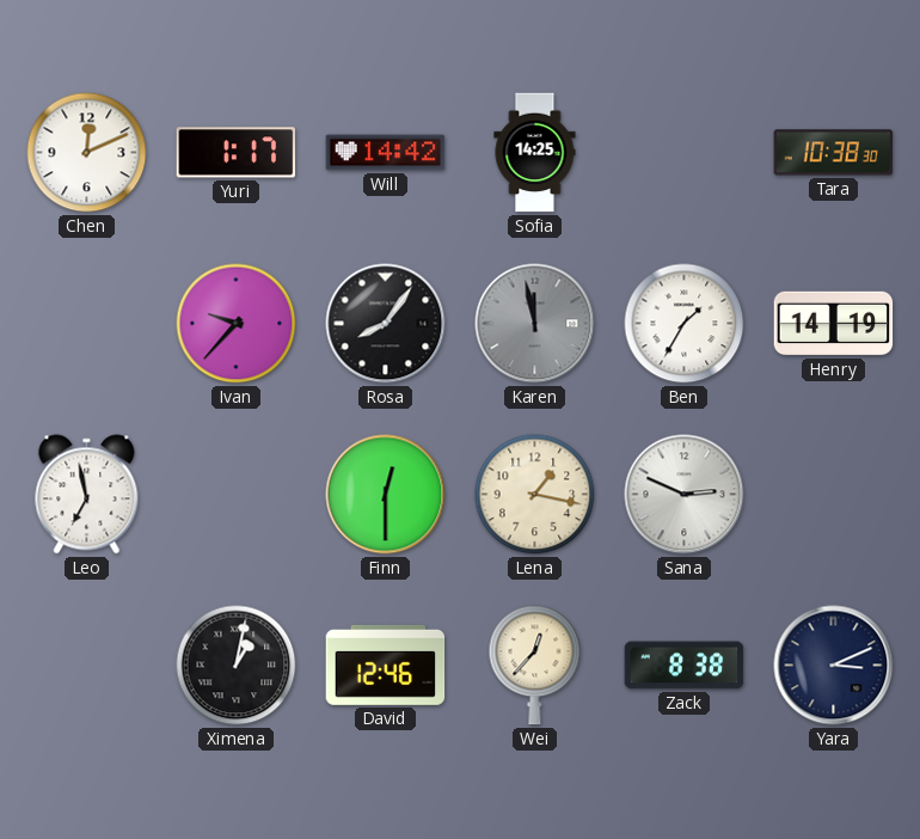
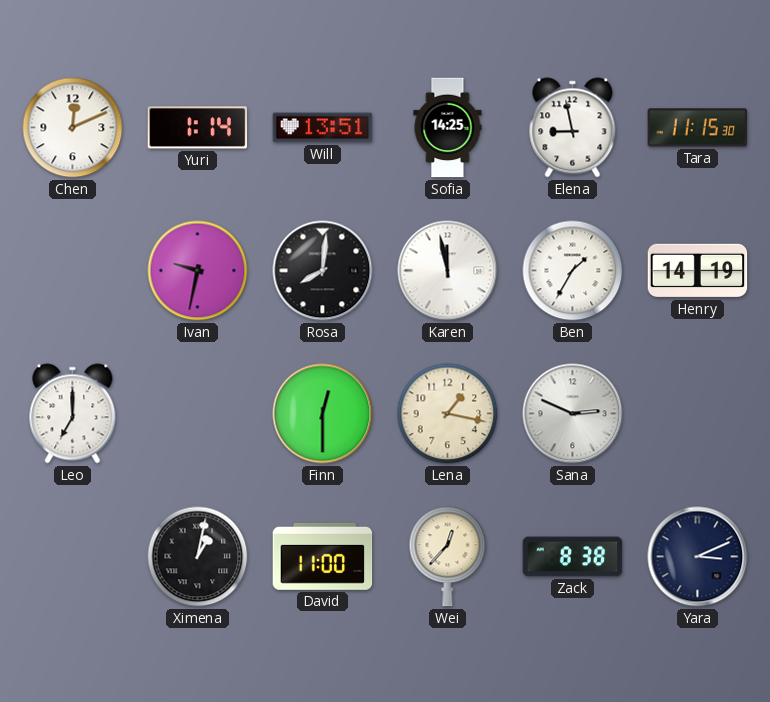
Yuri: 1:17 -> 1:14
Will: 14:42 -> 13:51
Elena: none -> 8:58
Tara: 10:38 -> 11:15
Ivan: 9:37 -> 9:32
Rosa: 8:06 -> 8:01
Karen dial: grey -> white
Leo: 6:58 -> 7:00
David: 12:46 -> 11:00
